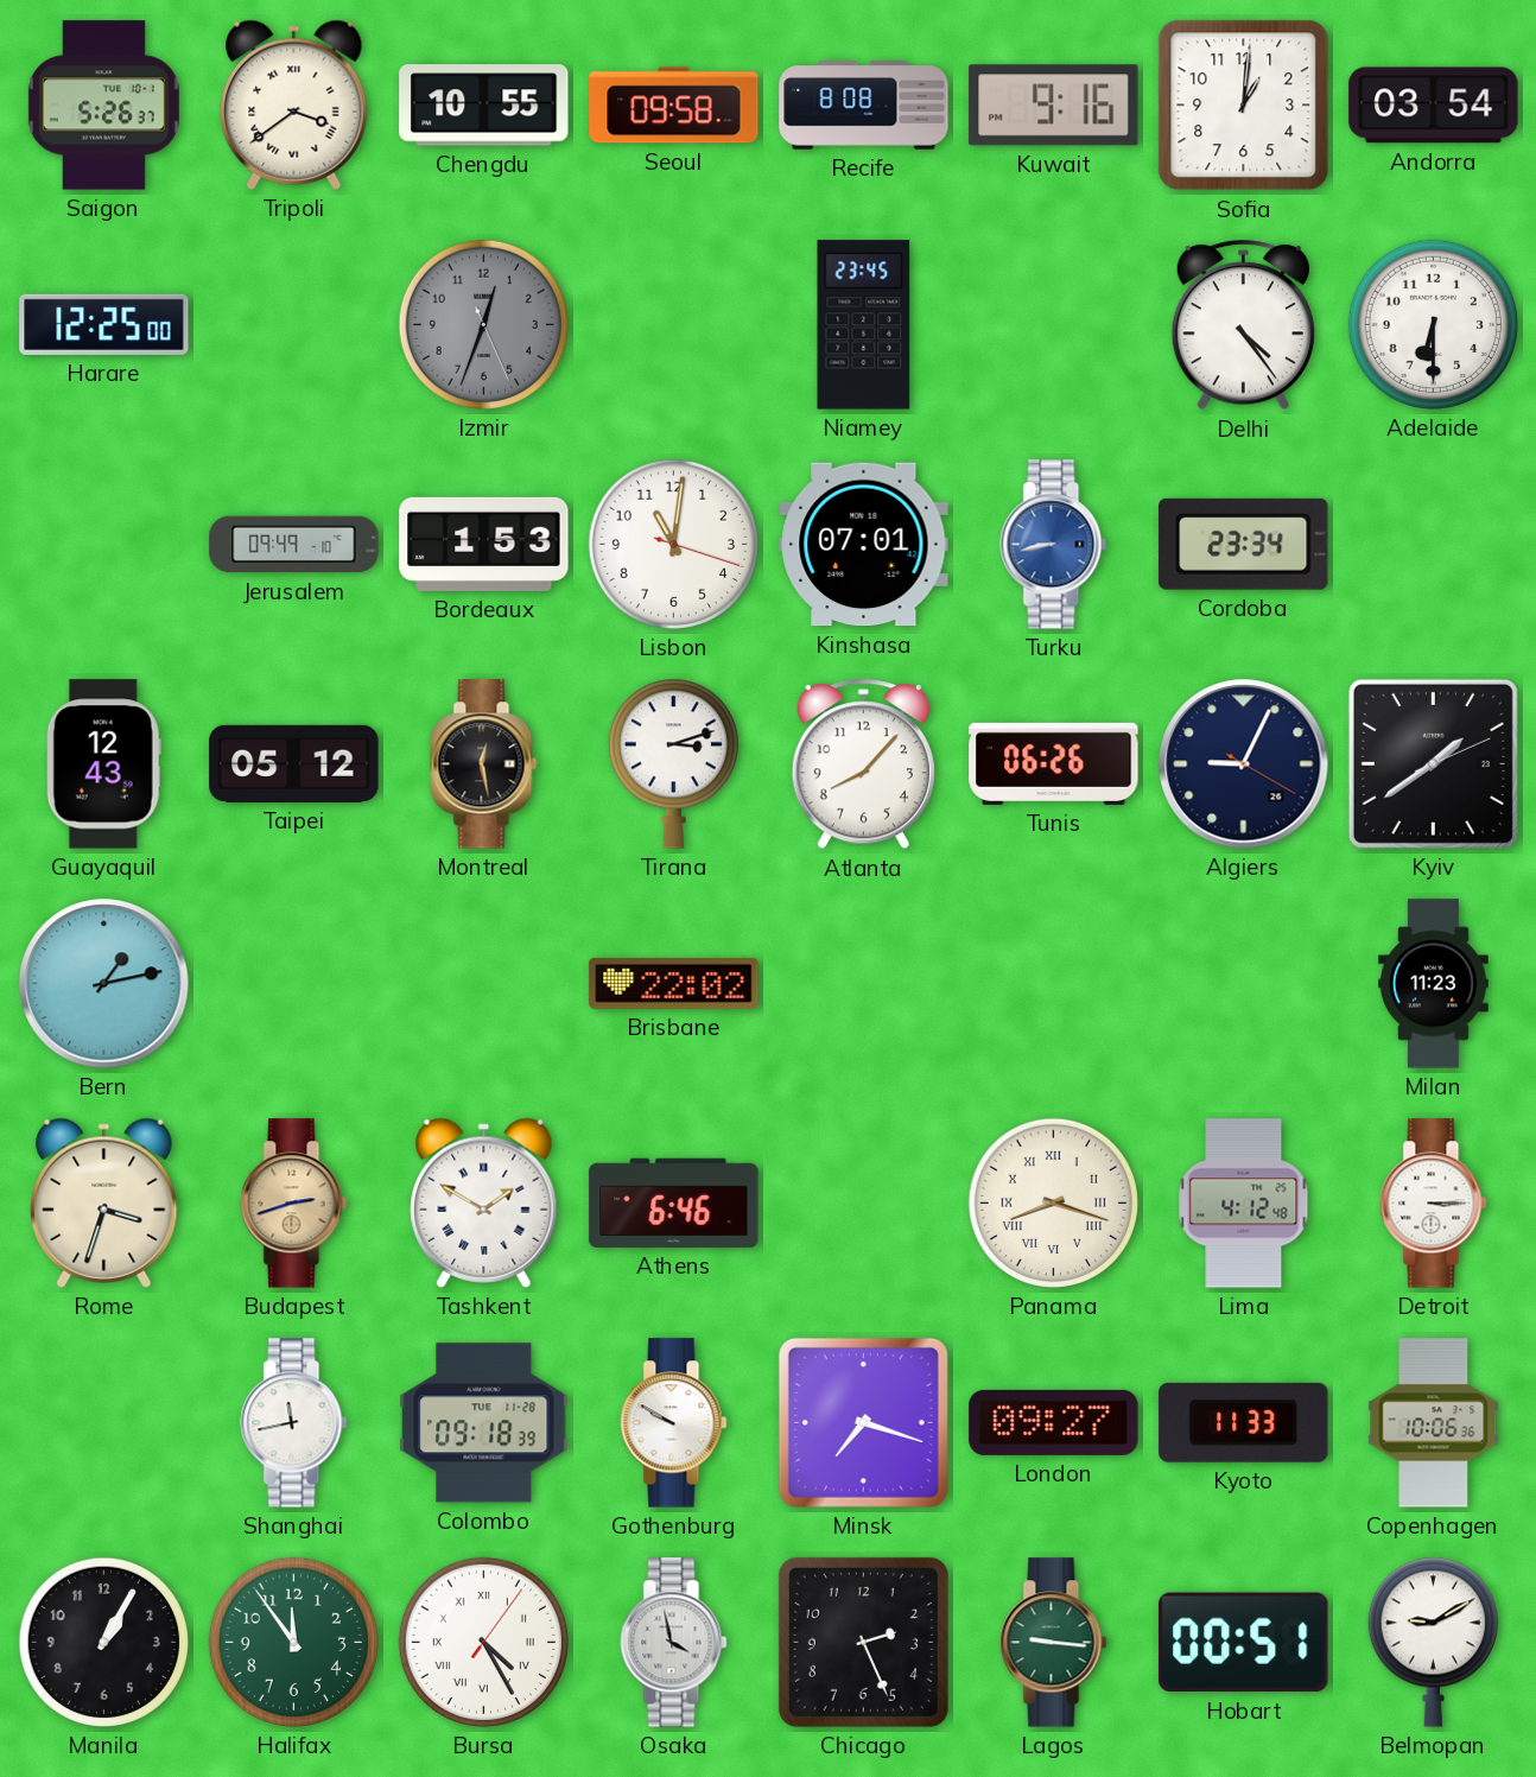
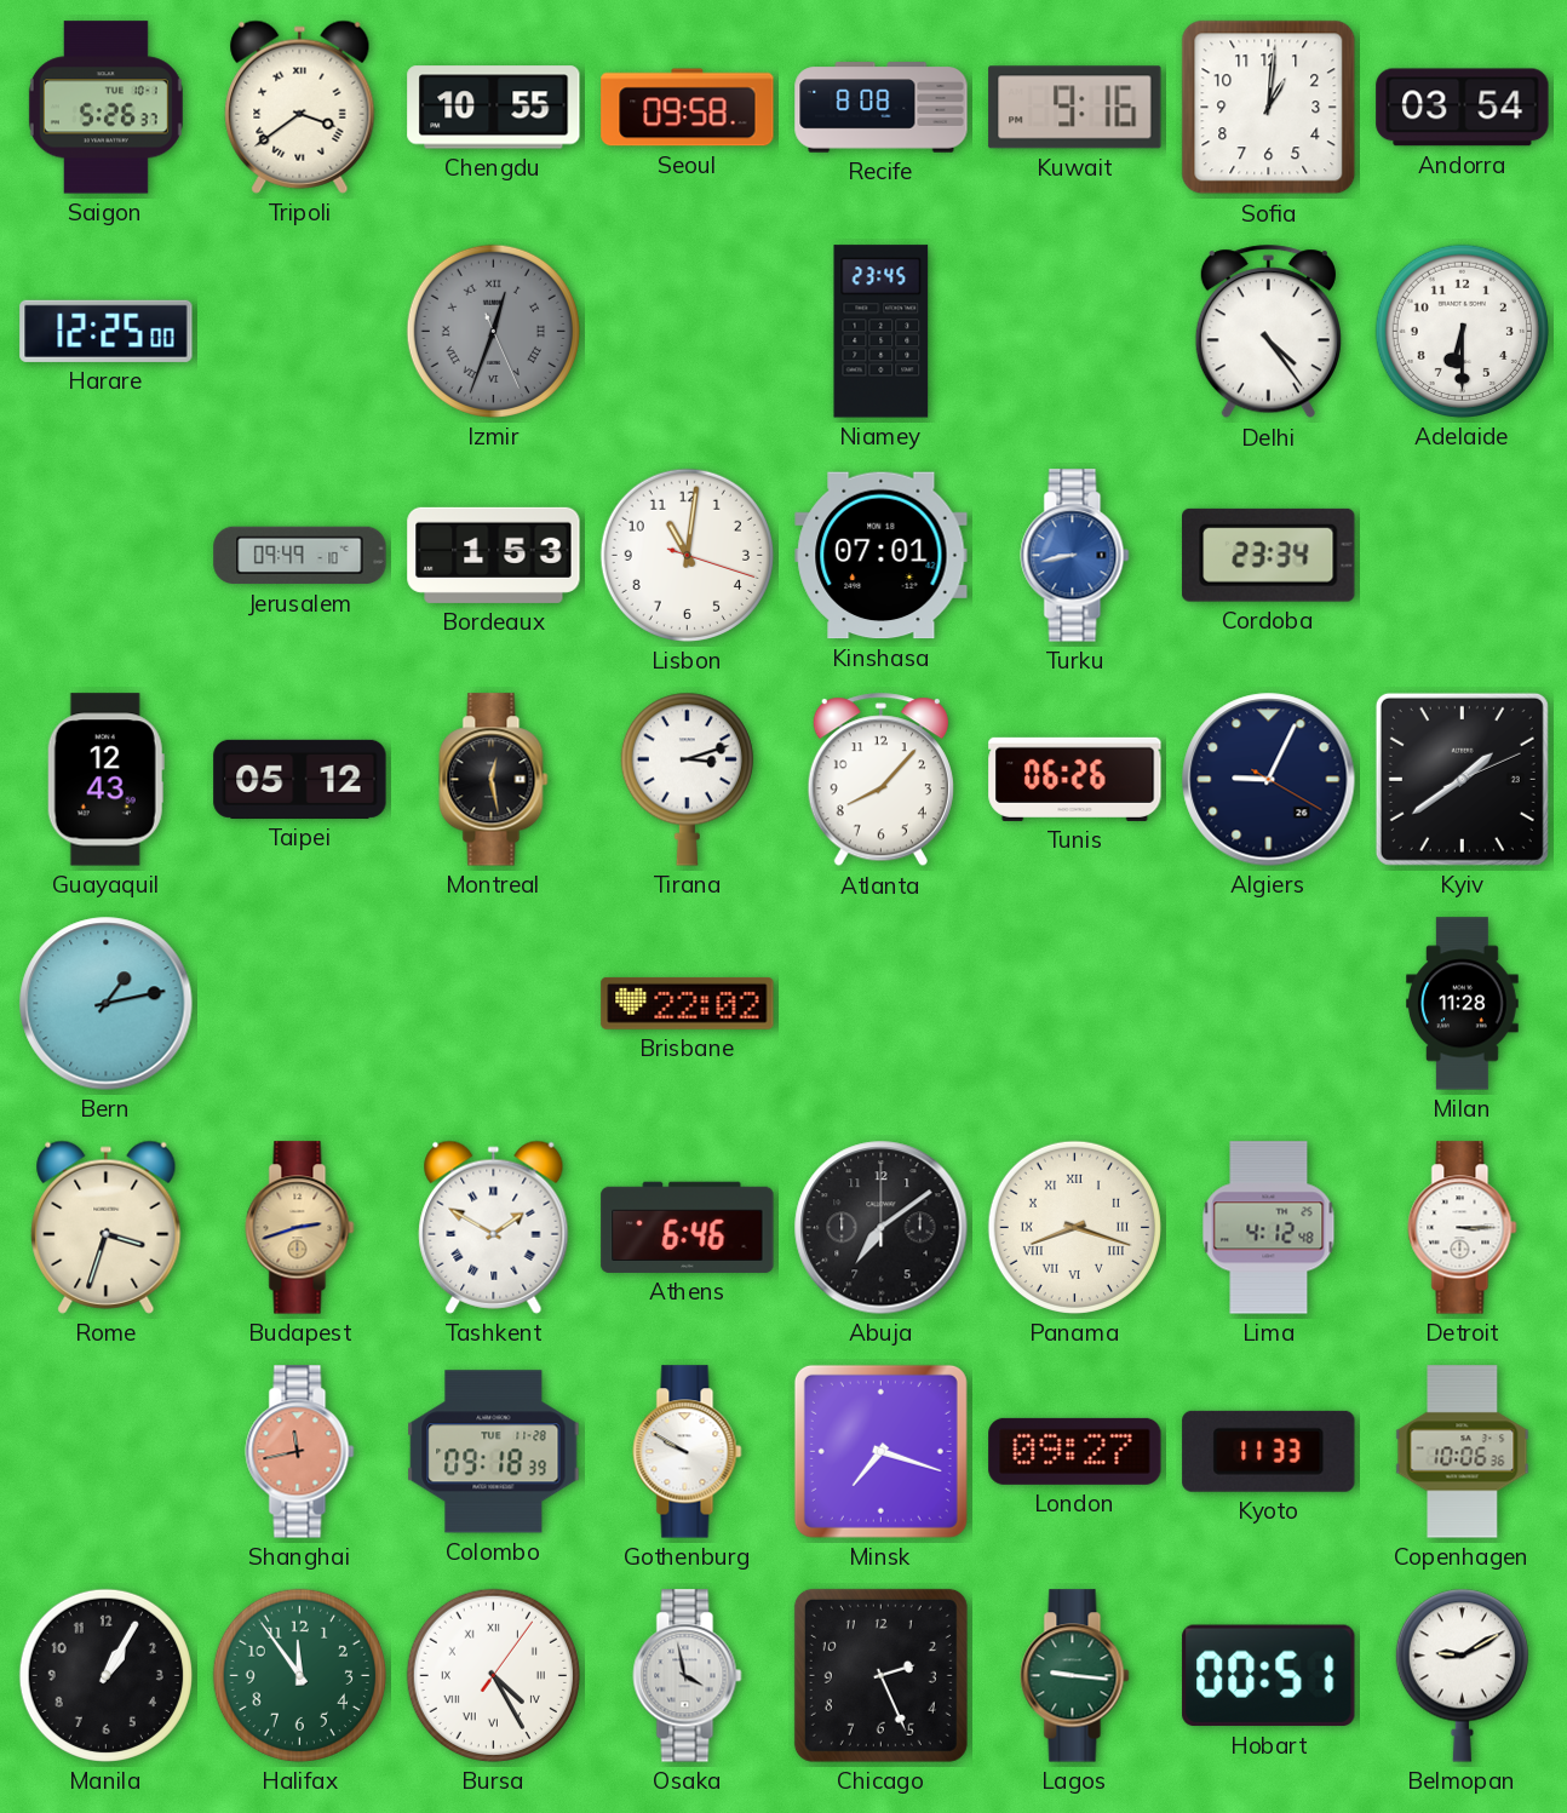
Izmir numerals: Arabic -> Roman
Milan: 11:23 -> 11:28
Abuja: none -> 7:09
Shanghai dial: white -> salmon
